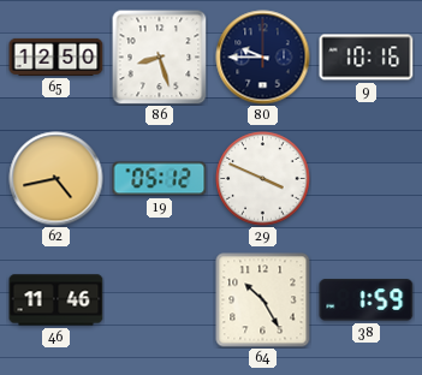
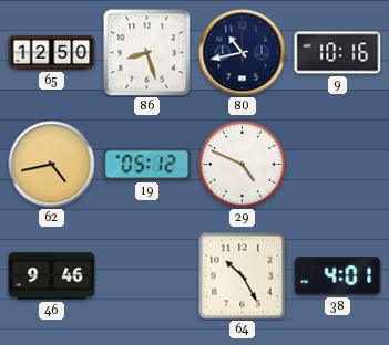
80: 9:45 -> 10:43
29: 3:49 -> 4:49
46: 11:46 -> 9:46
38: 1:59 -> 4:01
